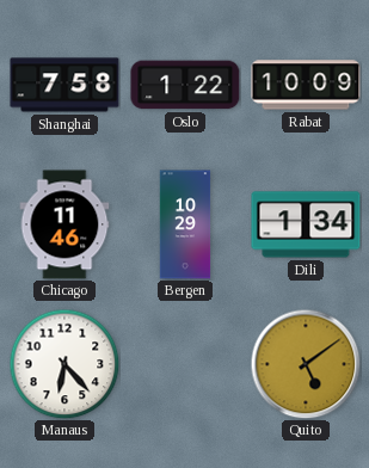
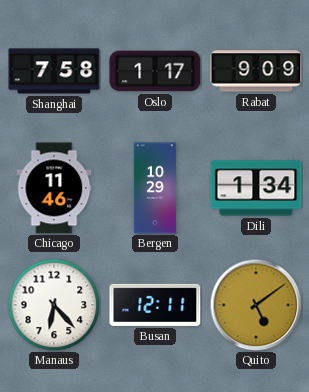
Oslo: 1:22 -> 1:17
Rabat: 10:09 -> 9:09
Busan: none -> 12:11
